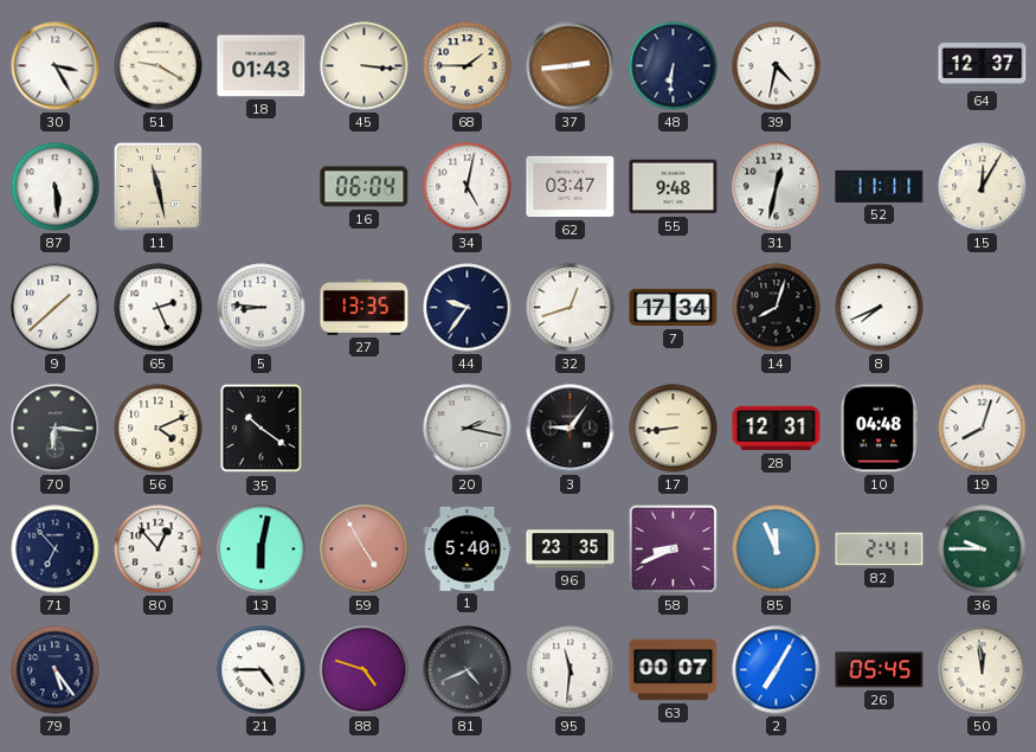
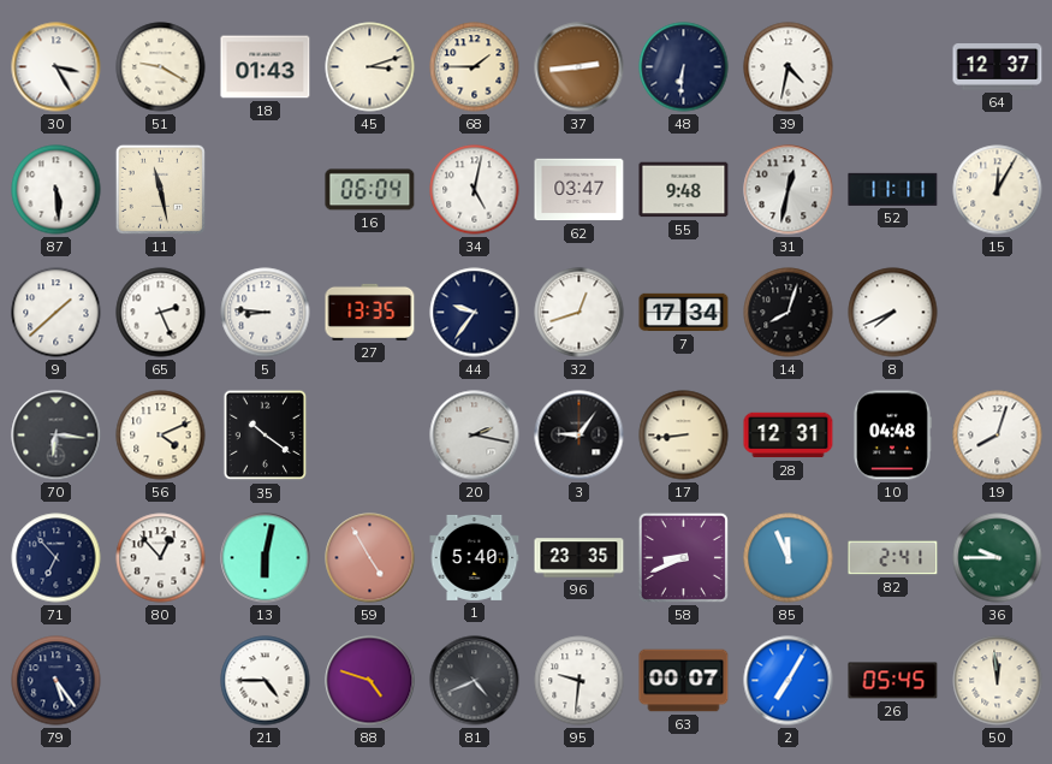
45: 3:16 -> 3:12
95: 11:31 -> 9:31
